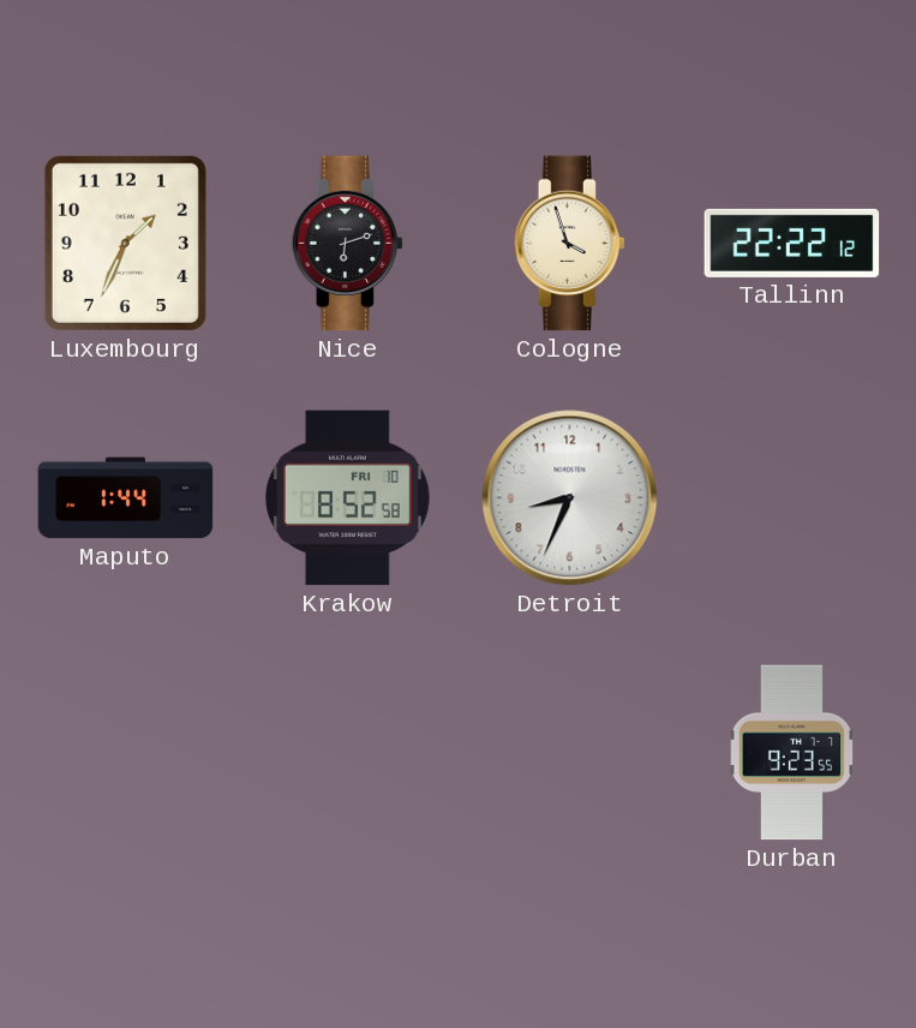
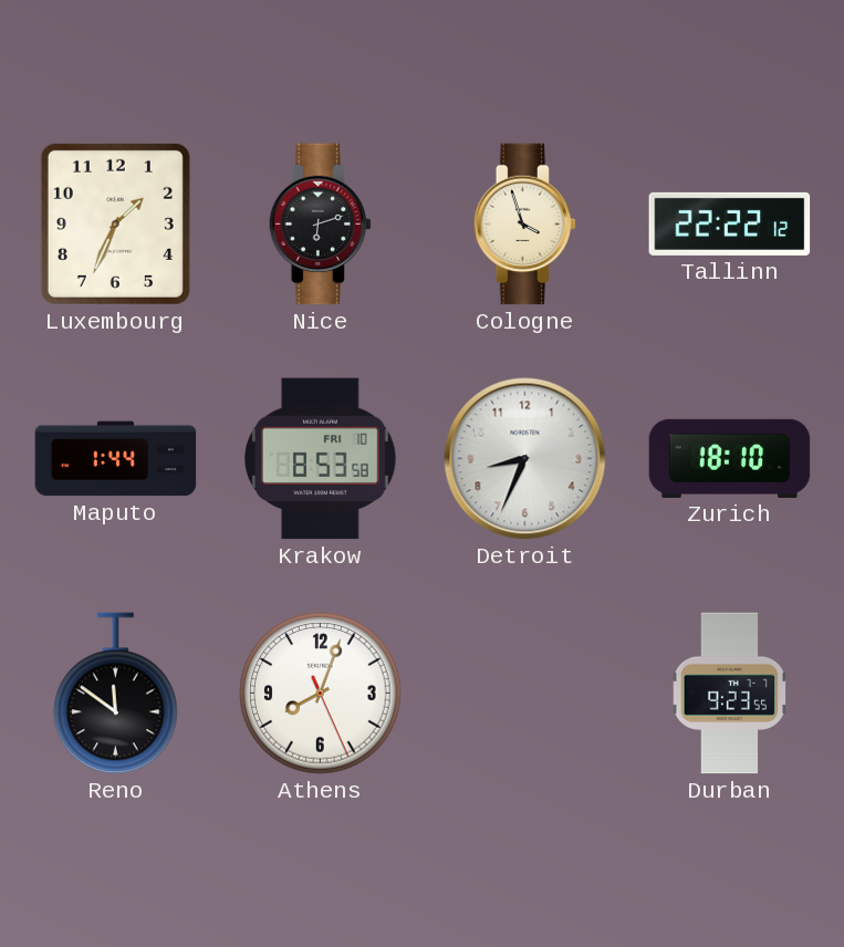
Krakow: 8:52 -> 8:53
Zurich: none -> 18:10
Reno: none -> 11:51
Athens: none -> 8:03
